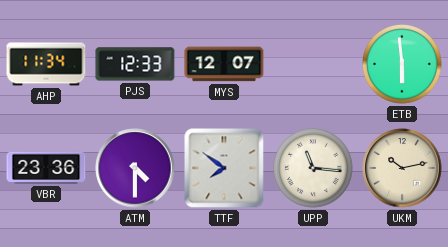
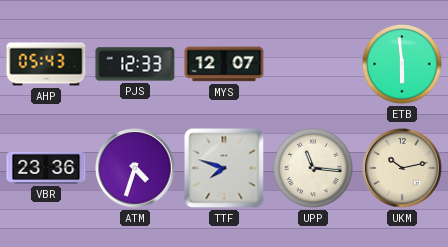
AHP: 11:34 -> 05:43
ATM: 4:30 -> 4:33
TTF: 7:51 -> 7:48
